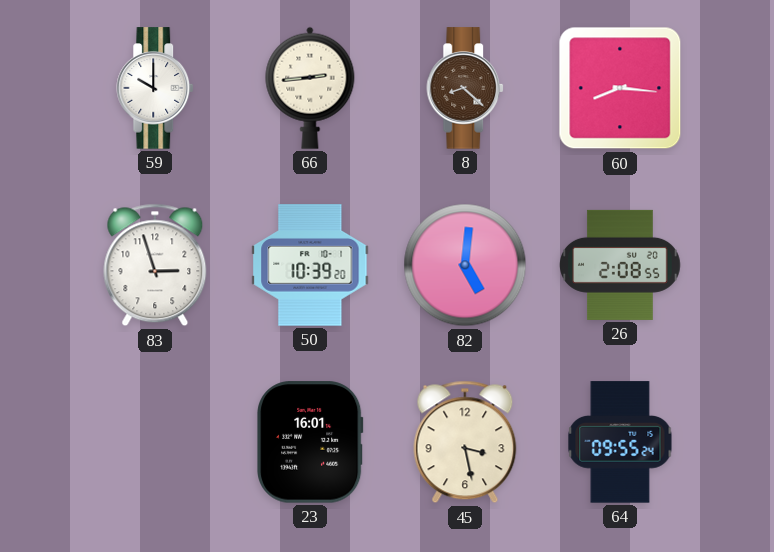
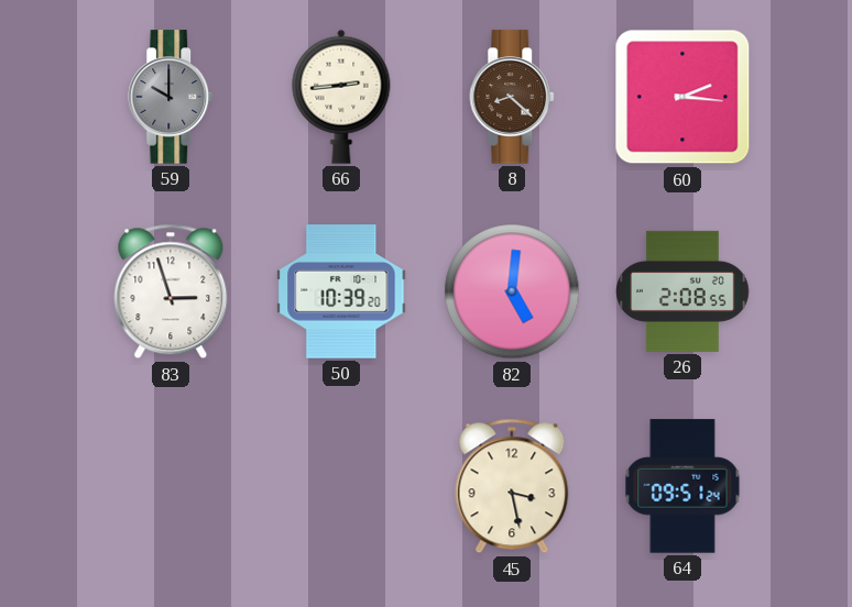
59 dial: white -> grey
60: 8:16 -> 2:16
23: 16:01 -> none
64: 09:55 -> 09:51
